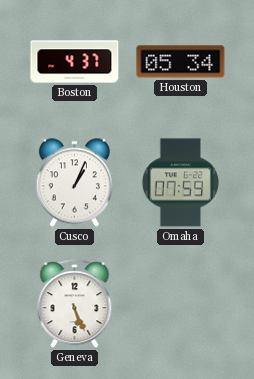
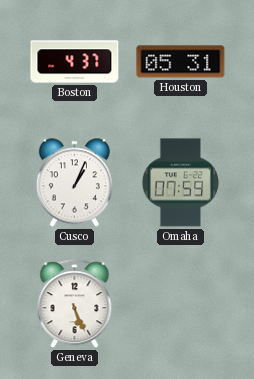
Houston: 05:34 -> 05:31
